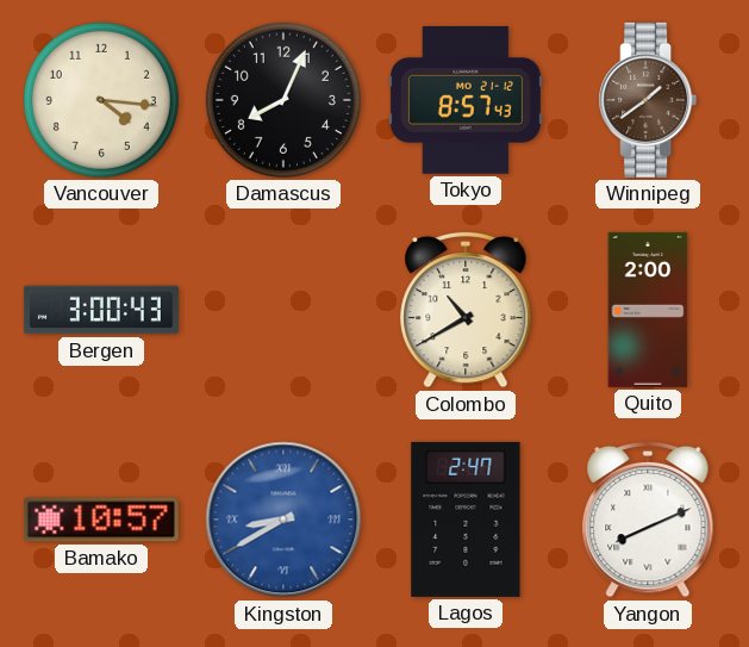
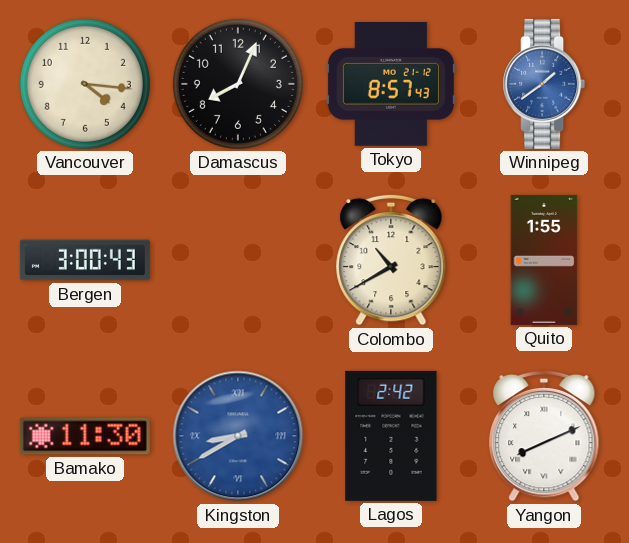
Winnipeg dial: brown -> blue
Quito: 2:00 -> 1:55
Bamako: 10:57 -> 11:30
Lagos: 2:47 -> 2:42
